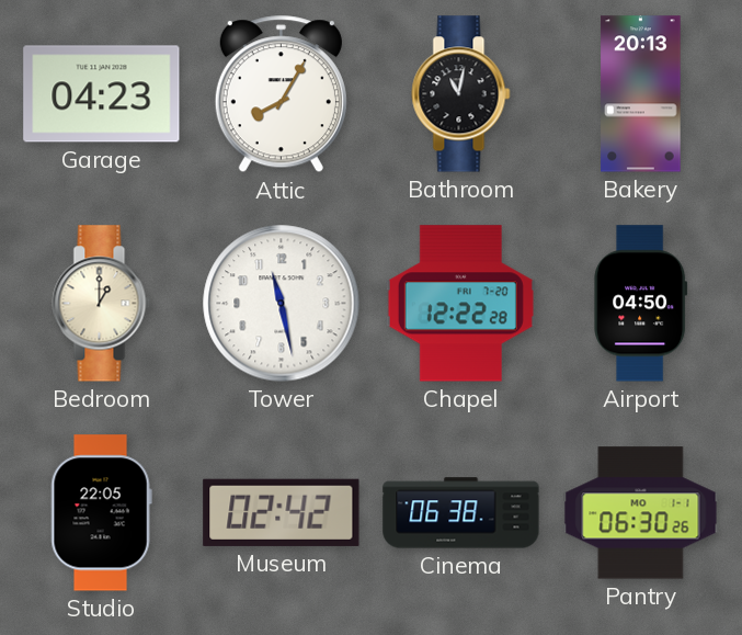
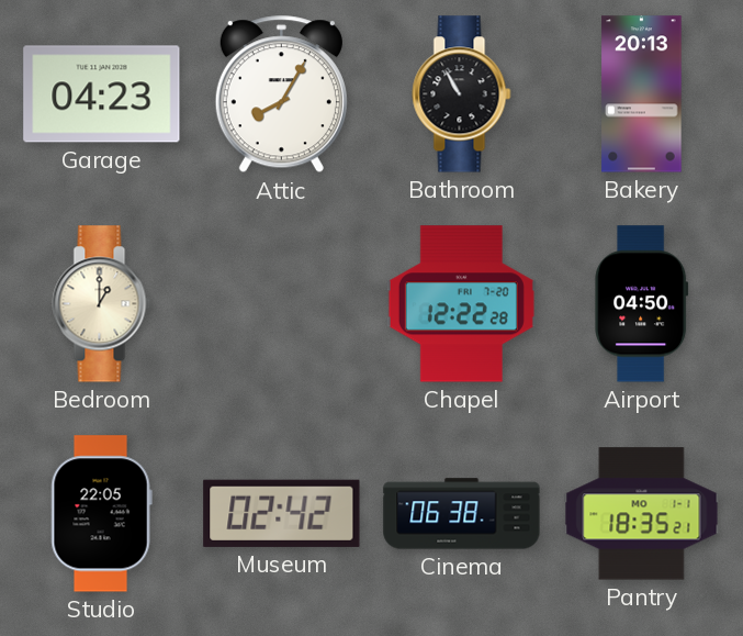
Bathroom: 11:02 -> 10:55
Tower: 11:28 -> none
Pantry: 06:30 -> 18:35
